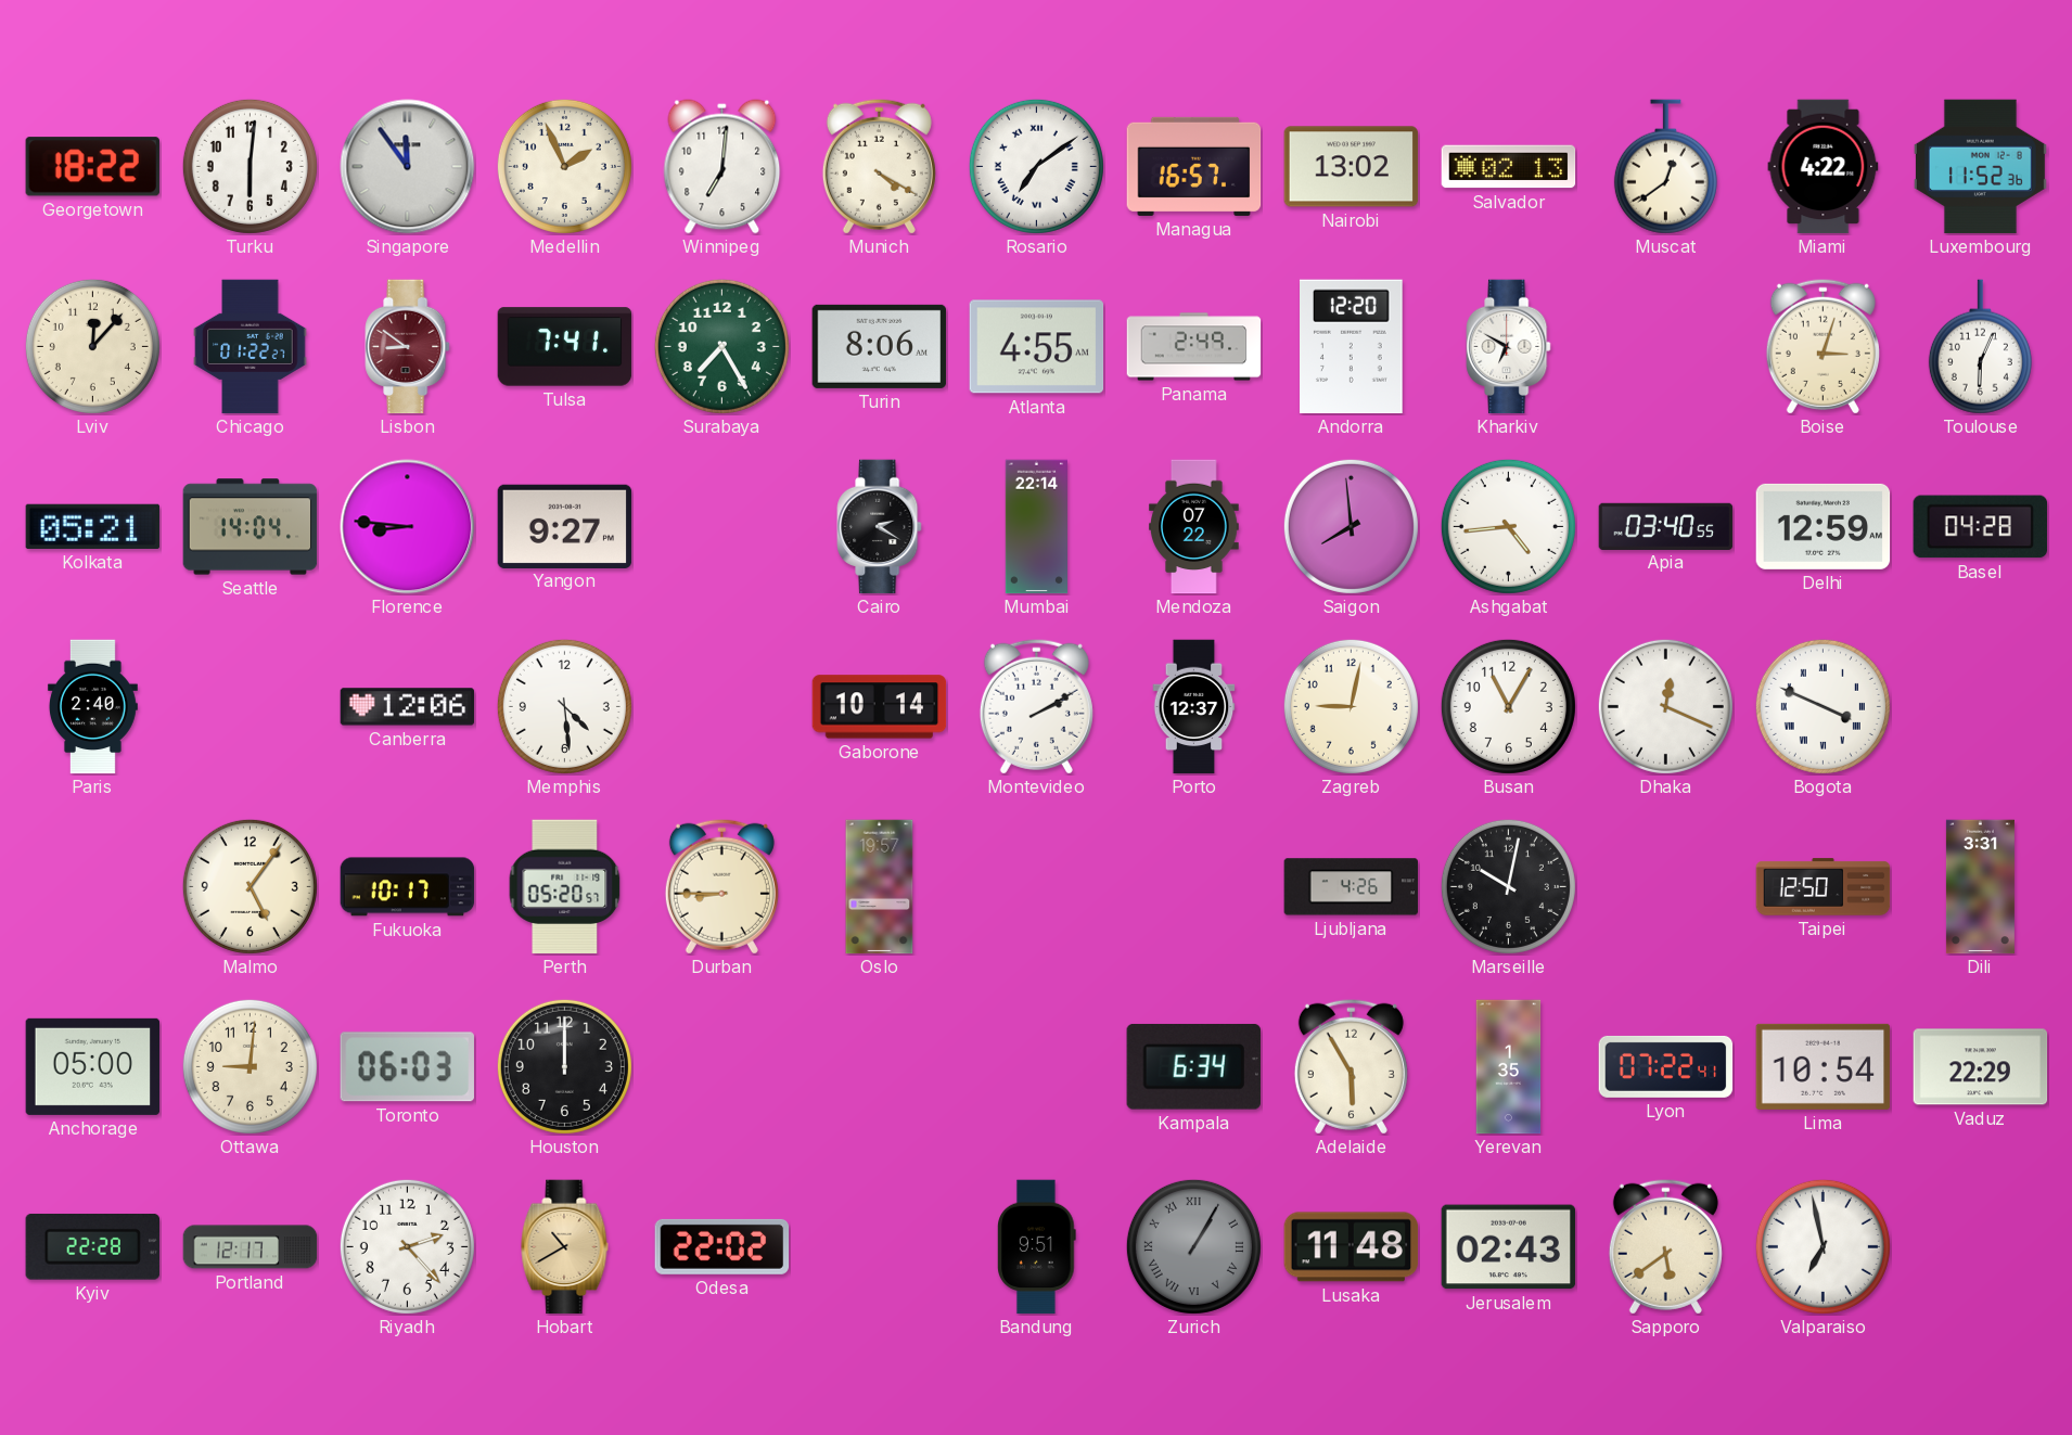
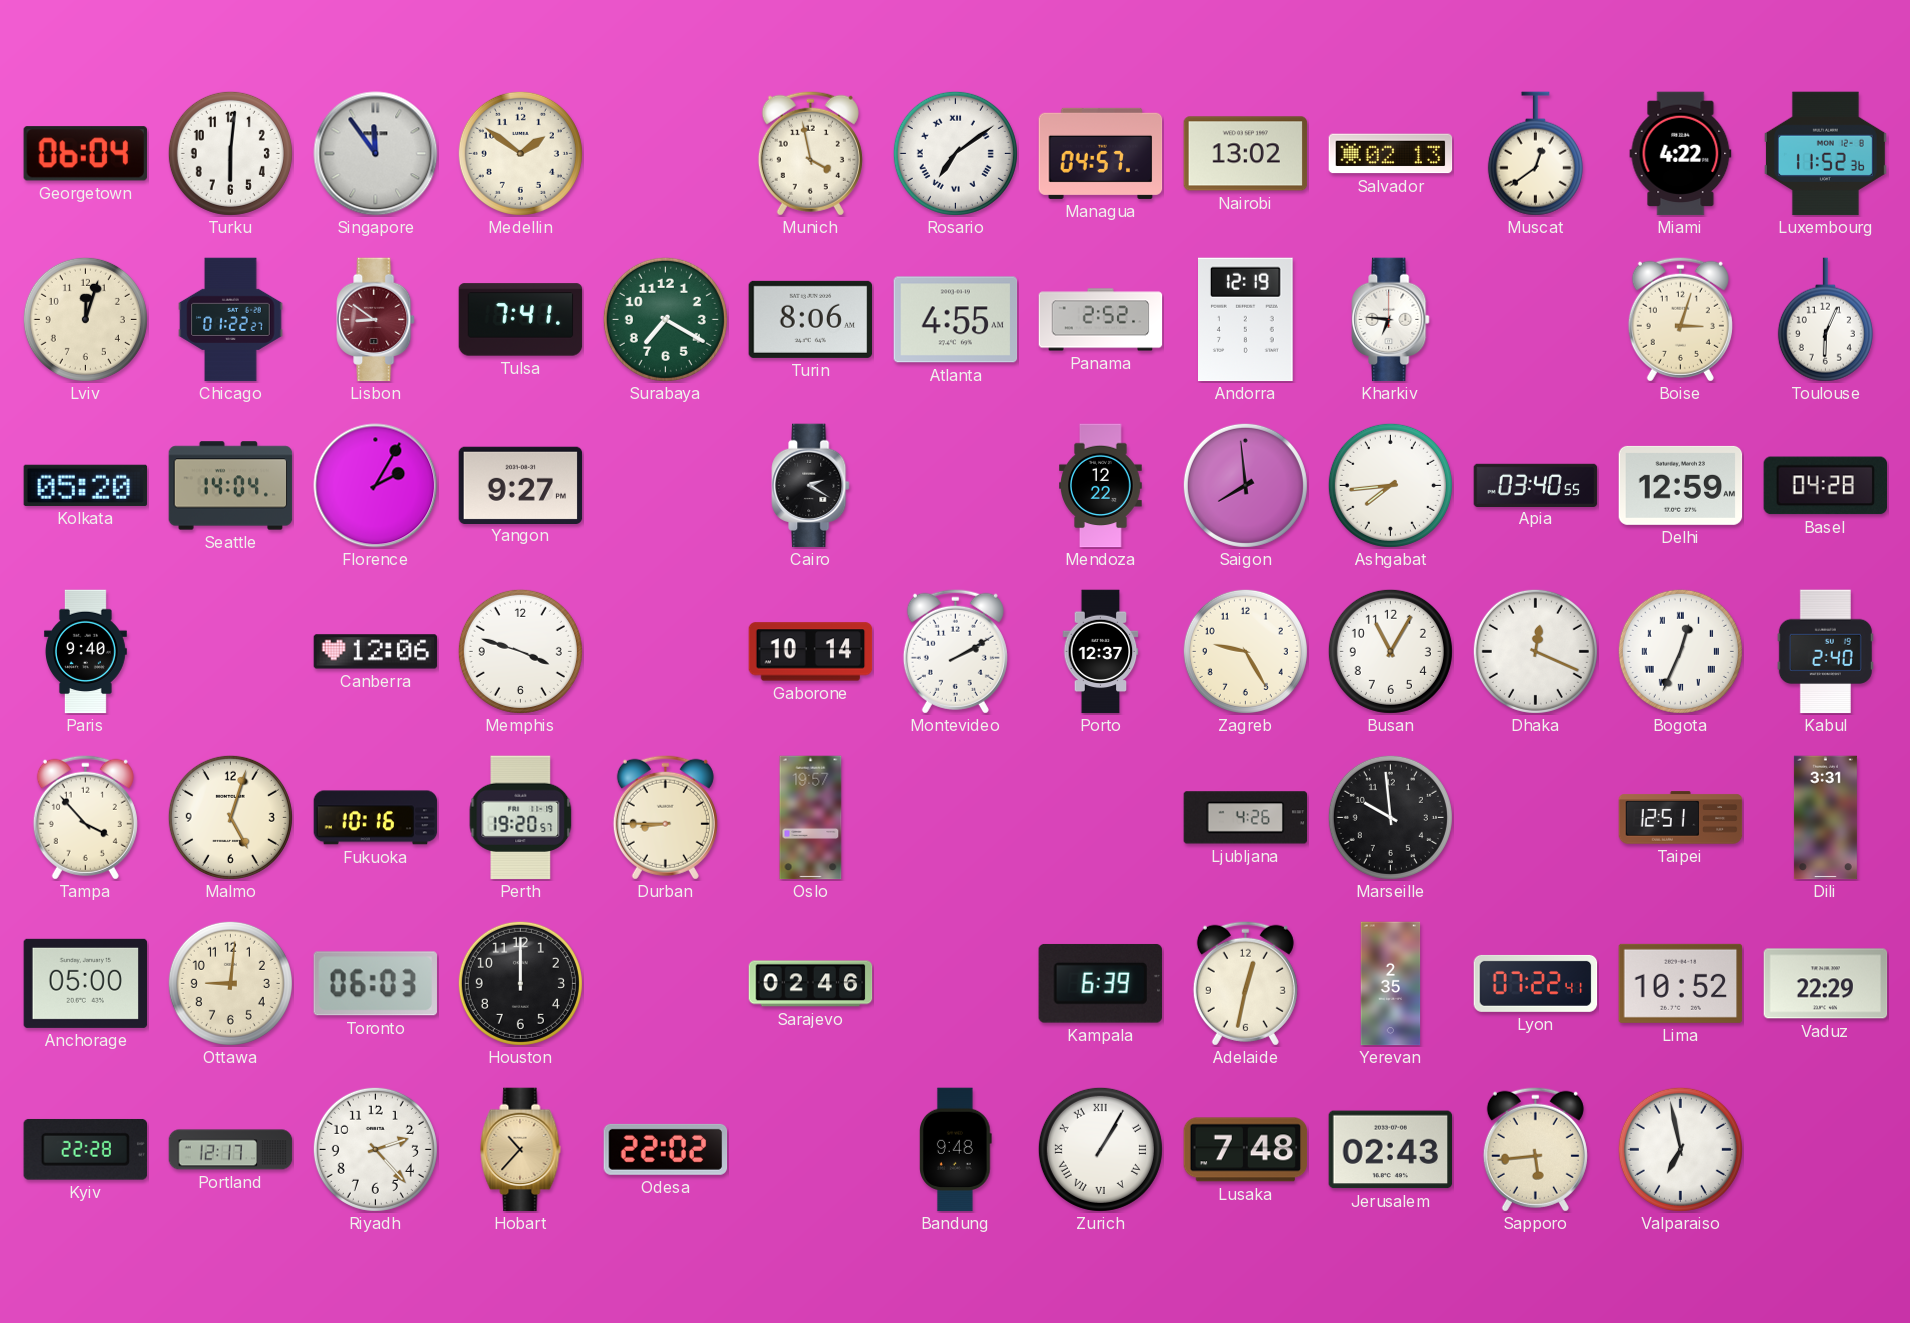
Georgetown: 18:22 -> 06:04
Medellin: 1:56 -> 1:51
Winnipeg: 7:01 -> none
Munich: 4:20 -> 3:58
Managua: 16:57 -> 04:57
Lviv: 12:07 -> 12:03
Surabaya: 7:25 -> 7:20
Panama: 2:49 -> 2:52
Andorra: 12:20 -> 12:19
Kharkiv: 6:50 -> 6:46
Kolkata: 05:21 -> 05:20
Florence: 8:46 -> 2:05
Mumbai: 22:14 -> none
Mendoza: 07:22 -> 12:22
Ashgabat: 4:44 -> 7:44
Paris: 2:40 -> 9:40
Memphis: 4:29 -> 3:48
Zagreb: 9:02 -> 9:25
Bogota: 3:49 -> 12:34
Kabul: none -> 2:40
Tampa: none -> 3:53
Malmo: 5:06 -> 5:03
Fukuoka: 10:17 -> 10:16
Perth: 05:20 -> 19:20
Marseille: 10:02 -> 9:59
Taipei: 12:50 -> 12:51
Sarajevo: none -> 02:46
Kampala: 6:34 -> 6:39
Adelaide: 5:55 -> 12:32
Yerevan: 1:35 -> 2:35
Lima: 10:54 -> 10:52
Hobart: 10:40 -> 10:37
Bandung: 9:51 -> 9:48
Zurich dial: grey -> white
Lusaka: 11:48 -> 7:48
Sapporo: 5:39 -> 5:44
